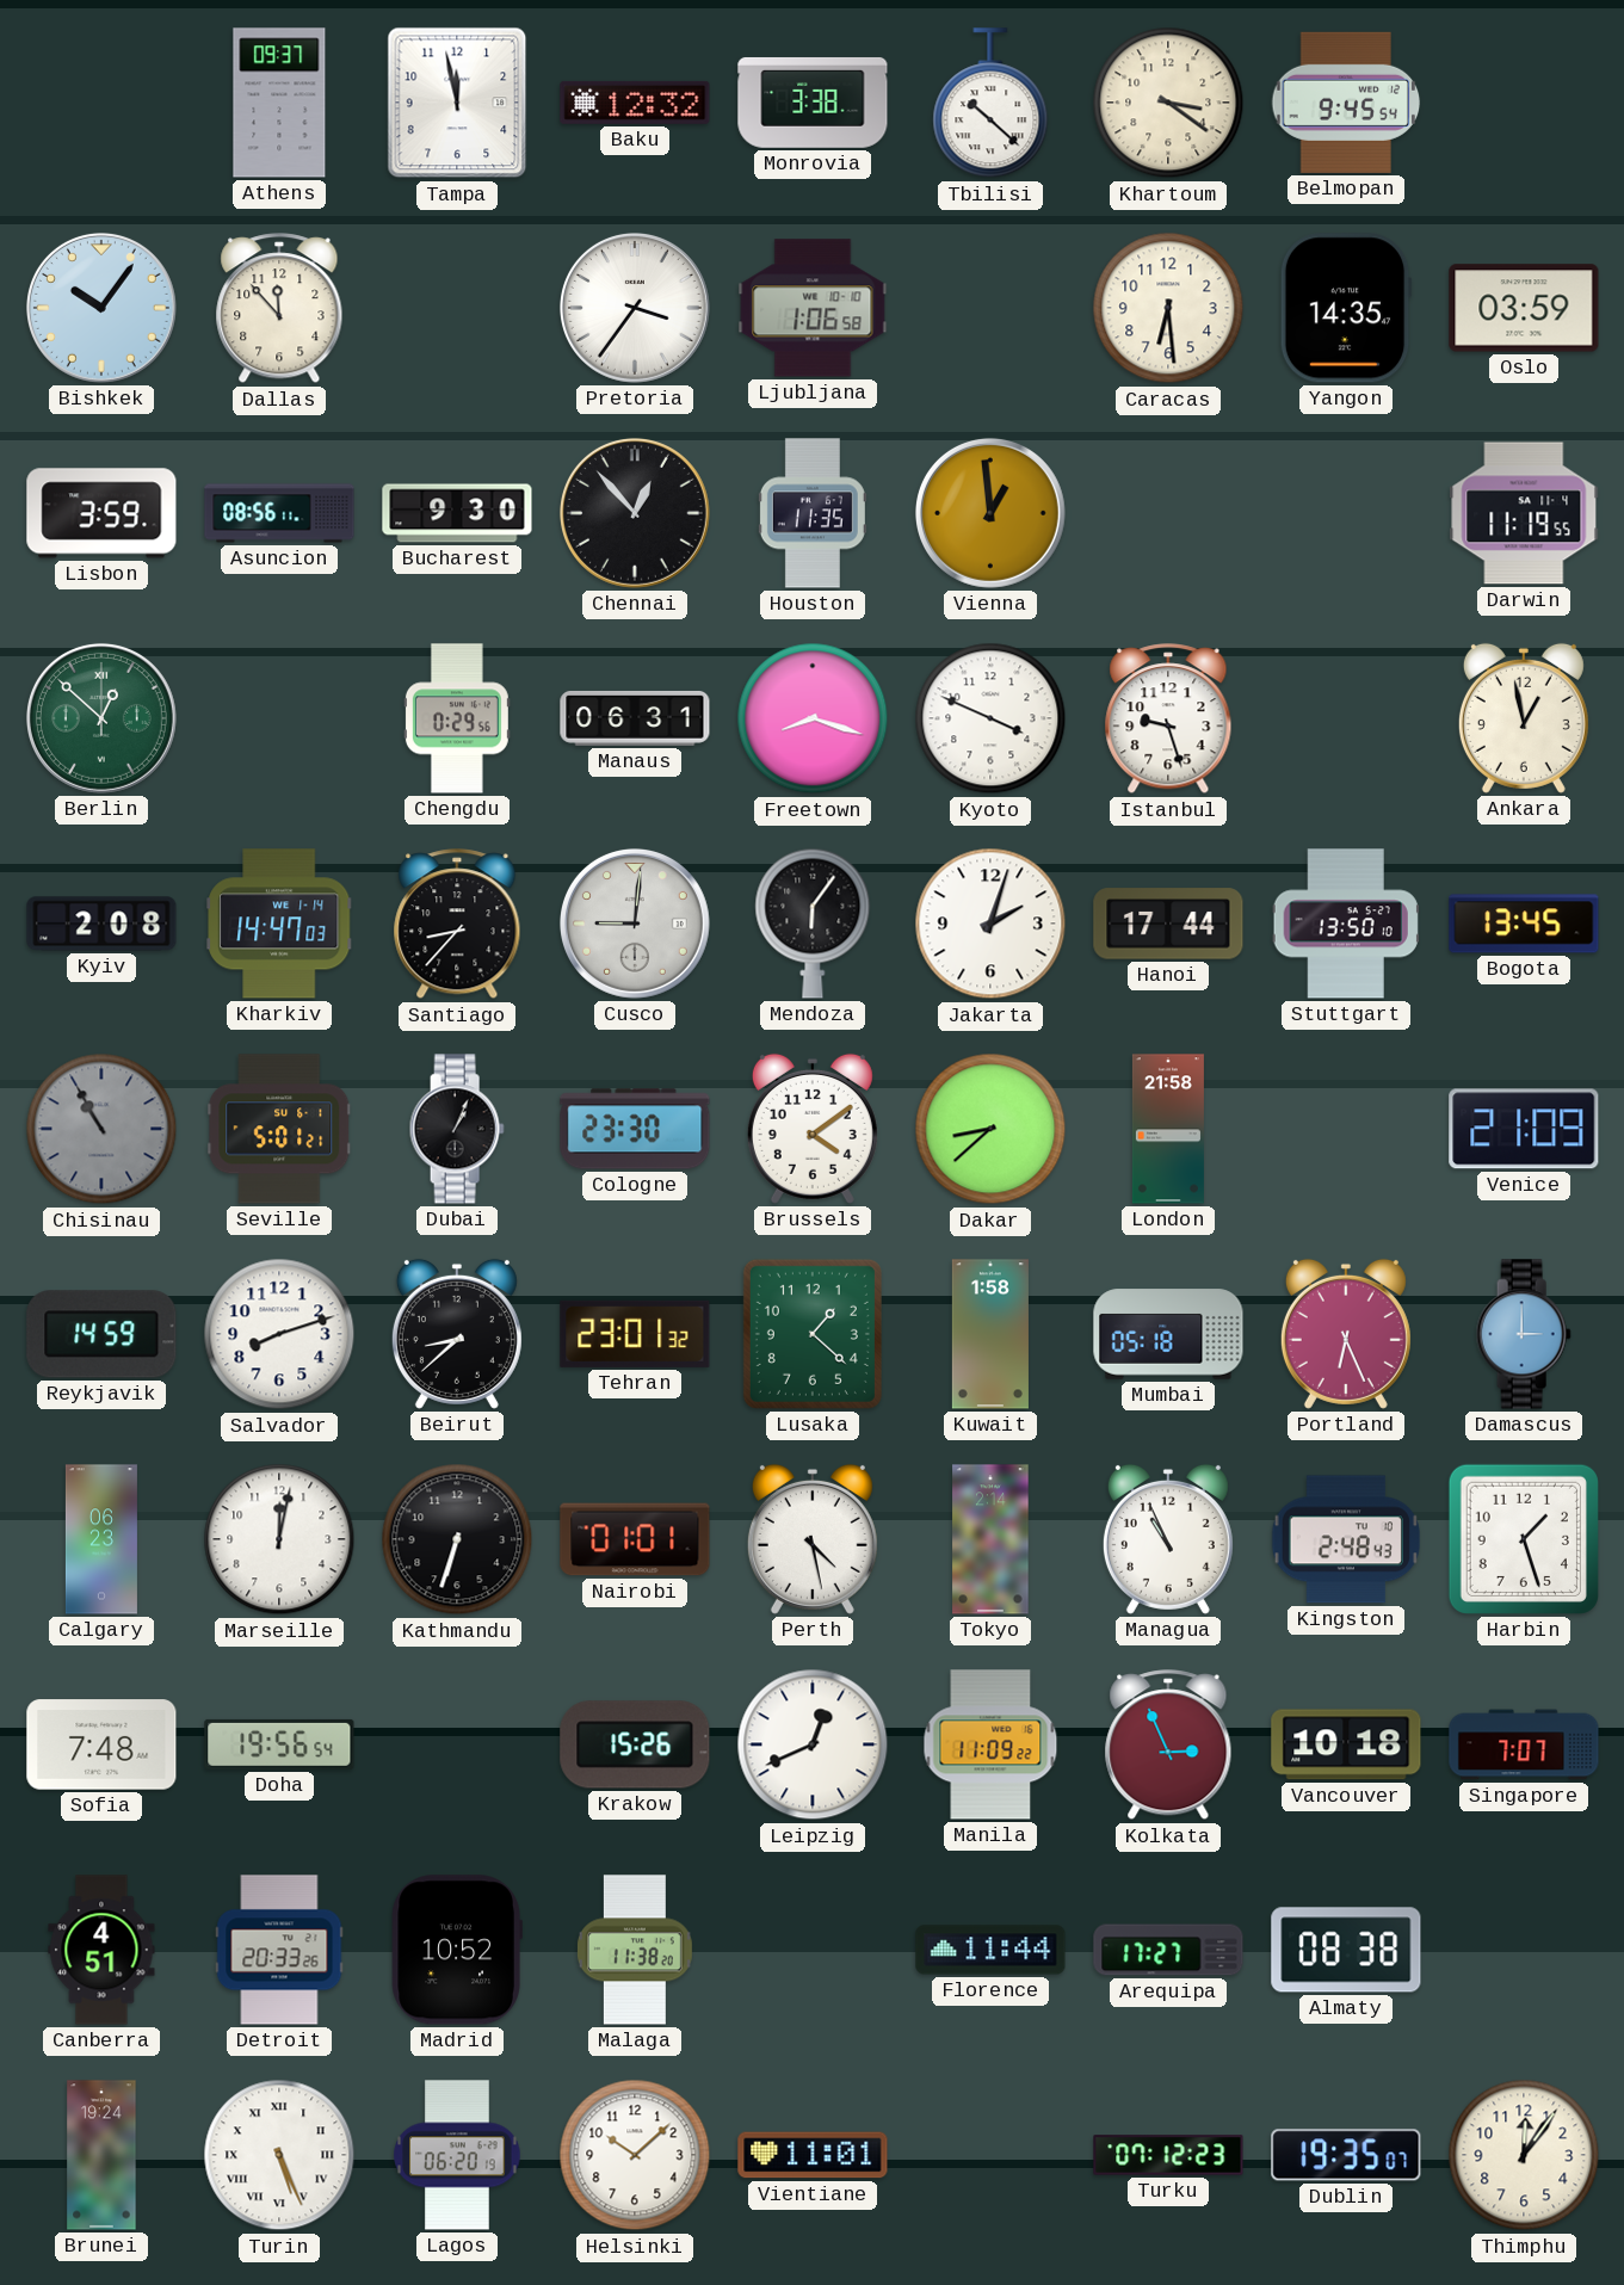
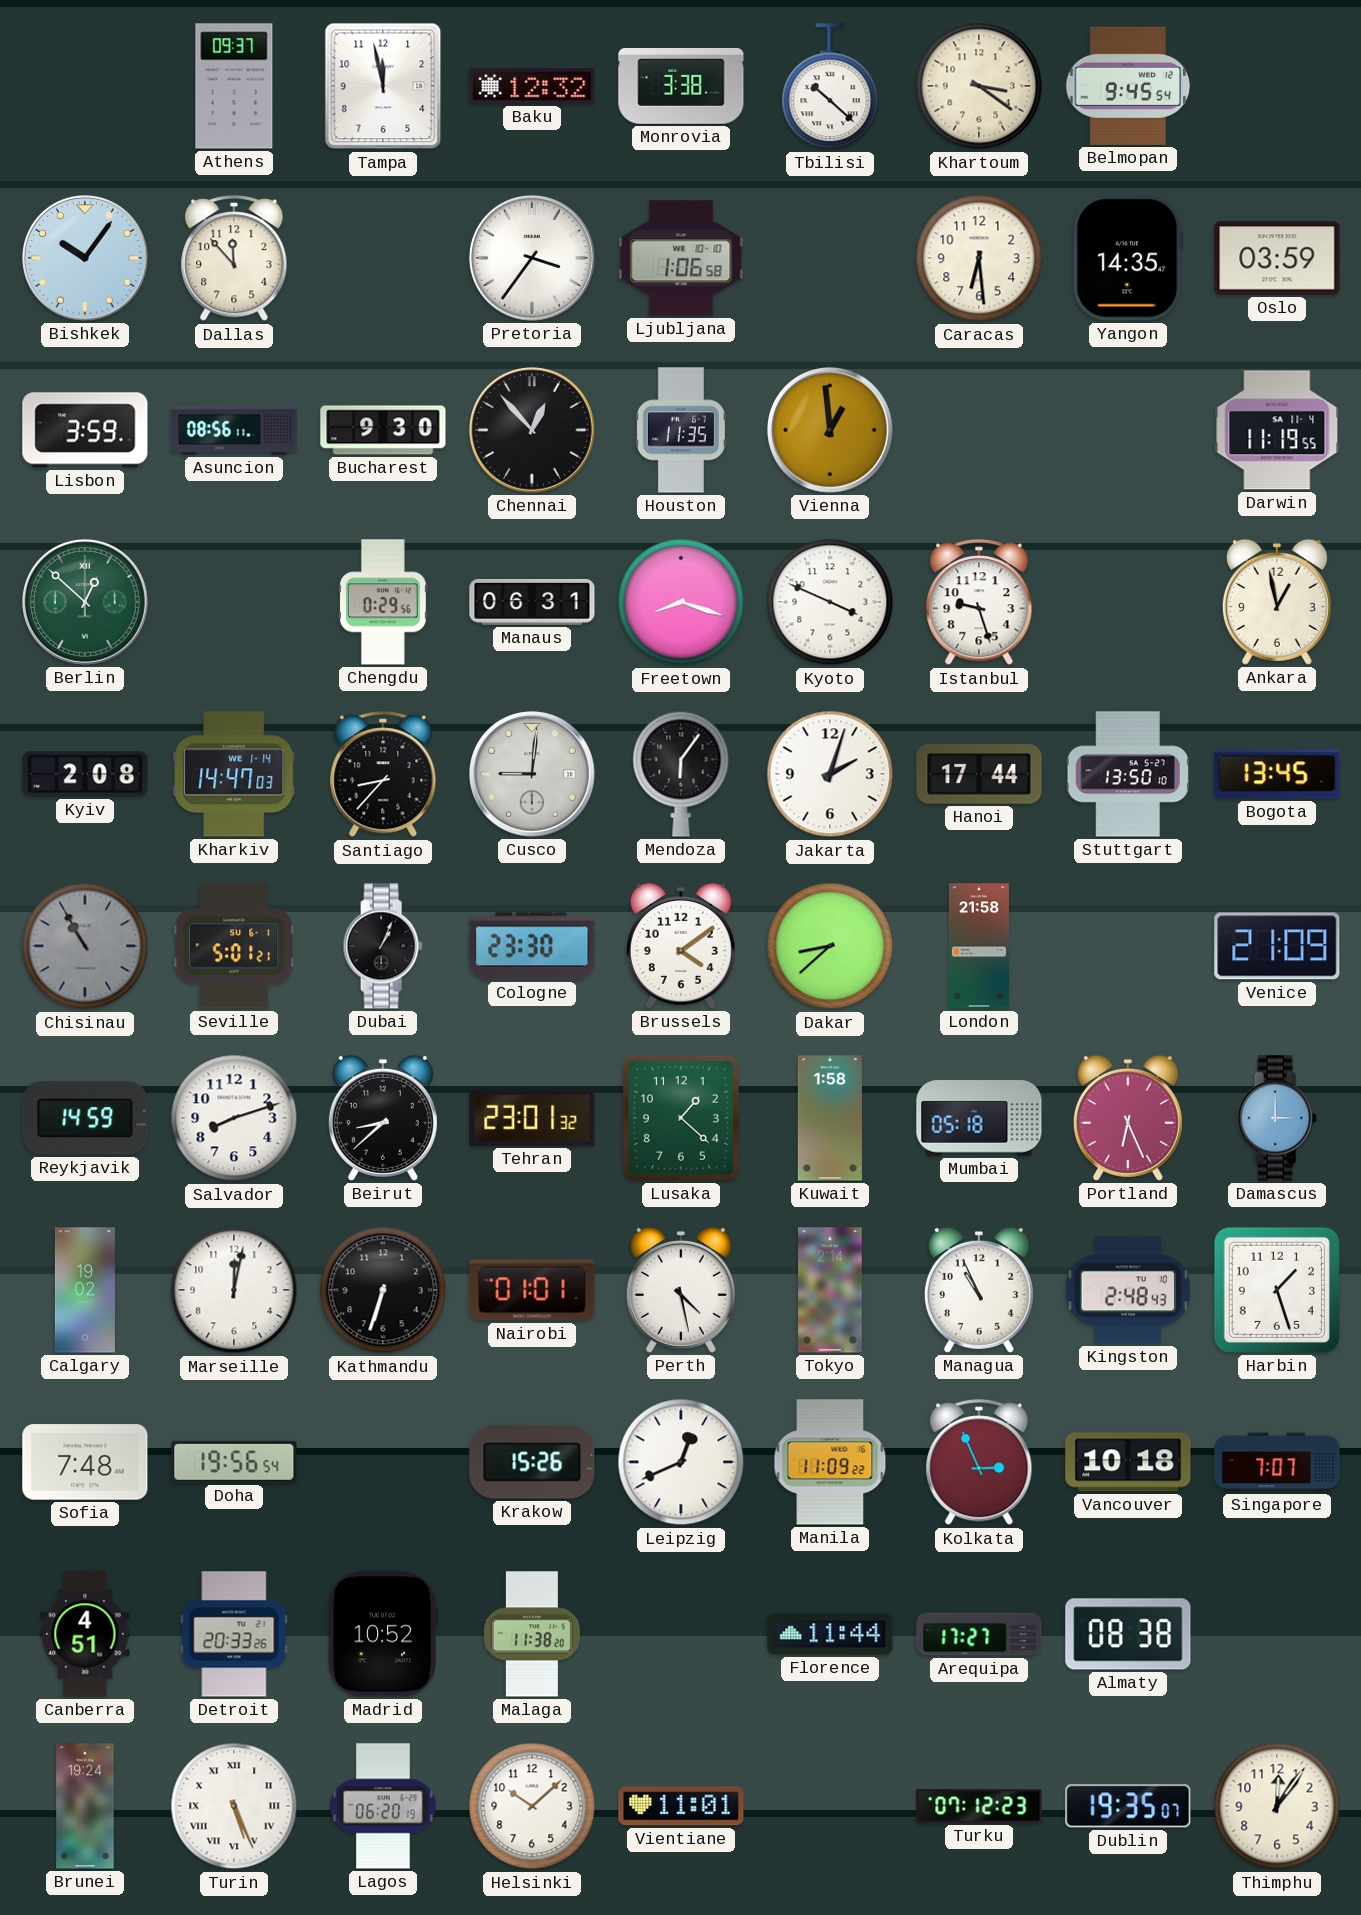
Calgary: 06:23 -> 19:02
